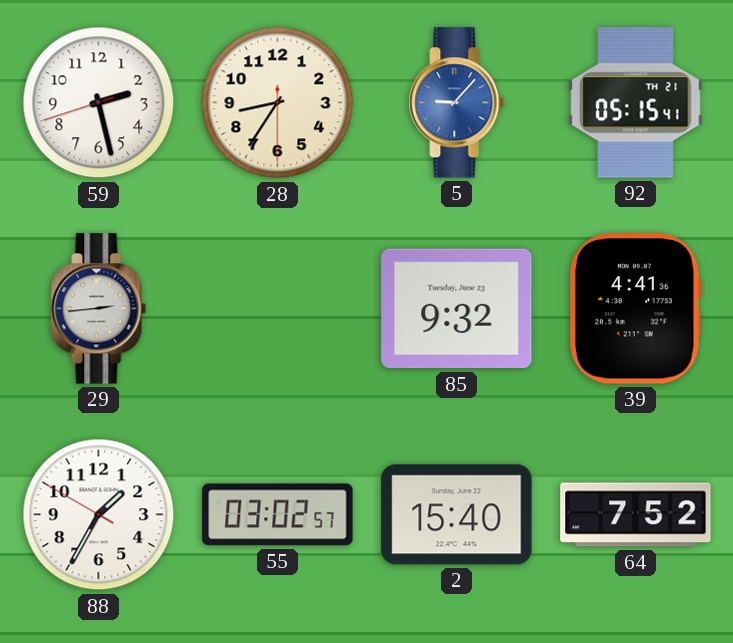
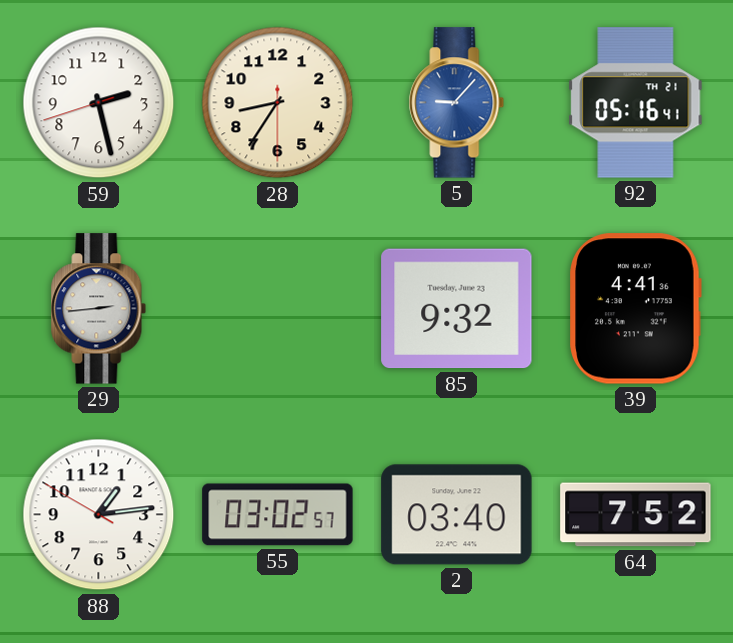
92: 05:15 -> 05:16
88: 1:34 -> 1:13
2: 15:40 -> 03:40
